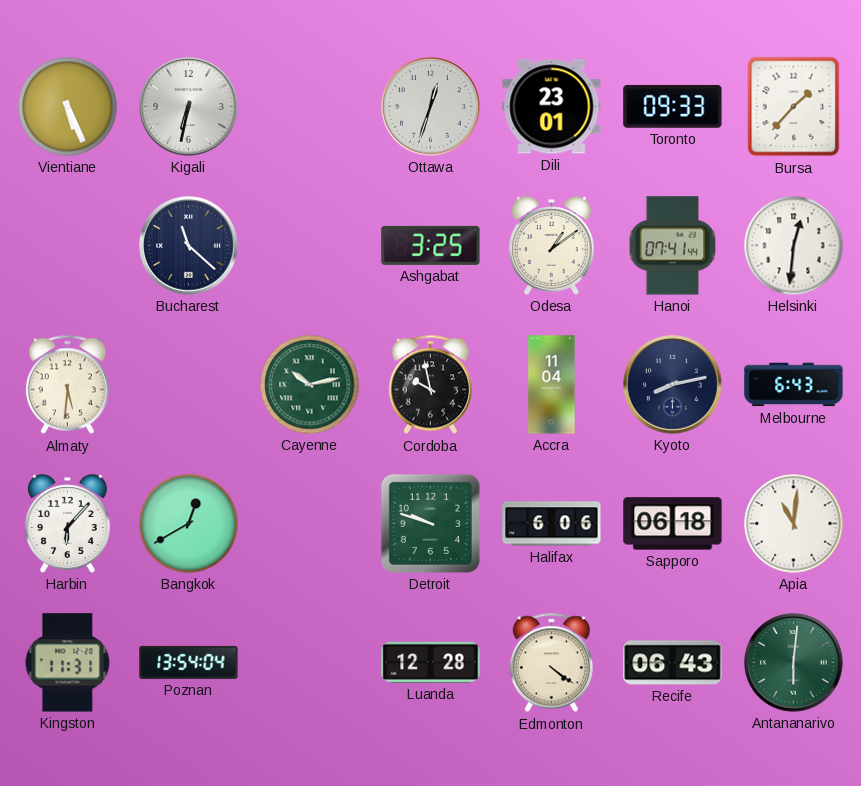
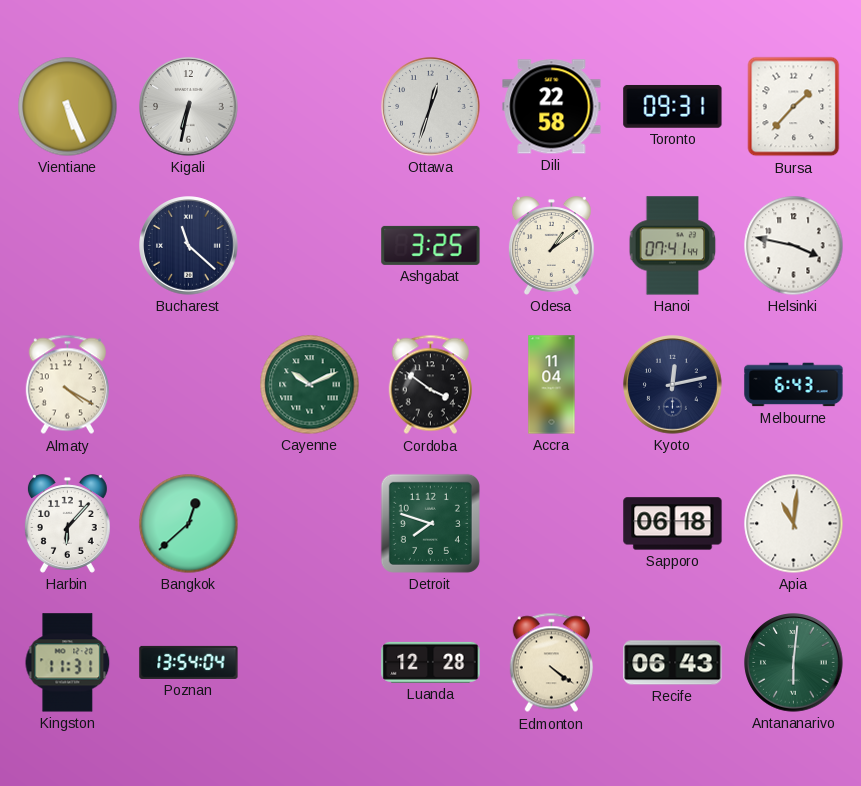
Dili: 23:01 -> 22:58
Toronto: 09:33 -> 09:31
Helsinki: 12:31 -> 3:47
Almaty: 5:31 -> 4:20
Cayenne: 10:13 -> 10:11
Cordoba: 9:58 -> 3:51
Kyoto: 8:13 -> 12:13
Bangkok: 12:40 -> 12:38
Detroit: 9:48 -> 7:48
Halifax: 6:06 -> none
